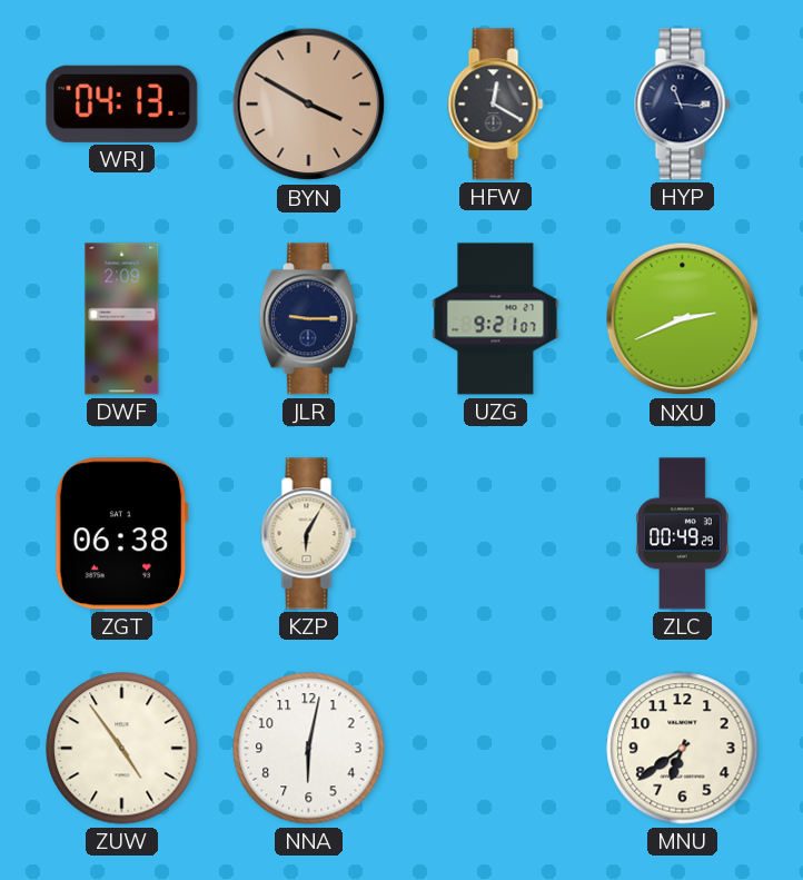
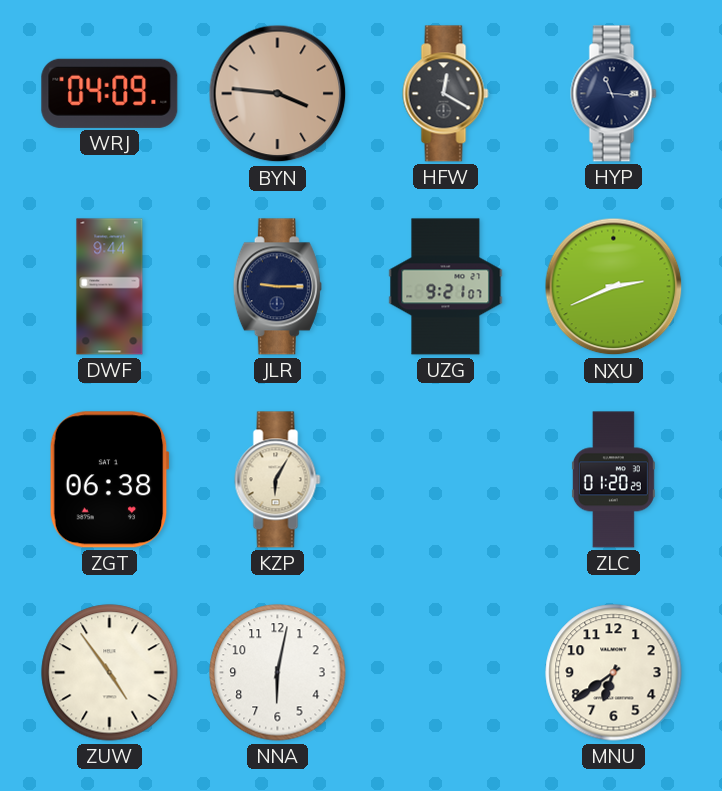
WRJ: 04:13 -> 04:09
BYN: 3:50 -> 3:46
DWF: 2:09 -> 9:44
ZLC: 00:49 -> 01:20
